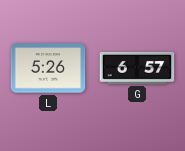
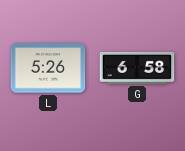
G: 6:57 -> 6:58
